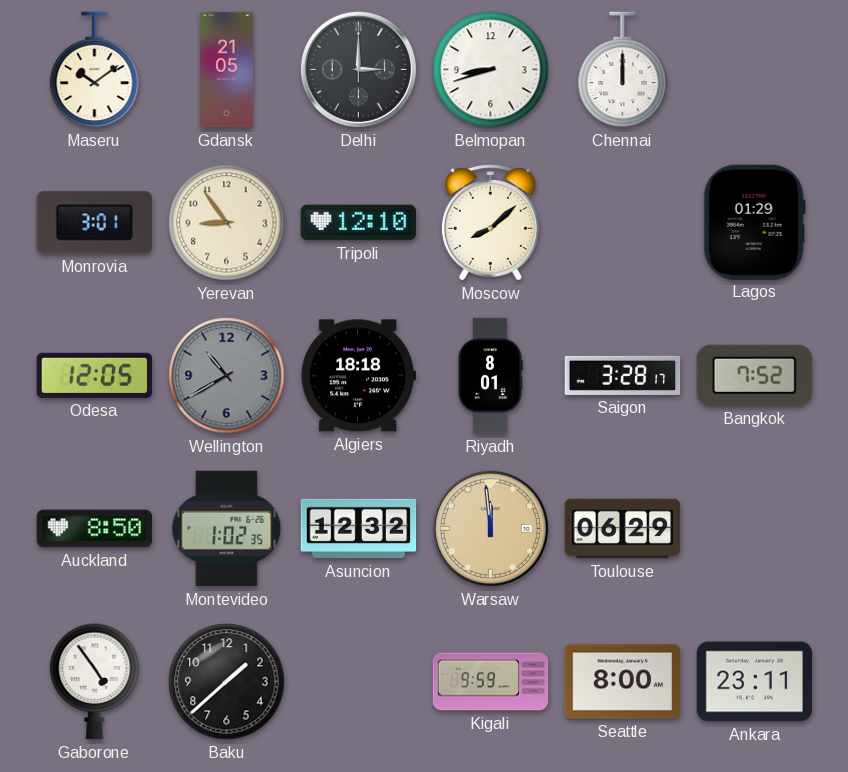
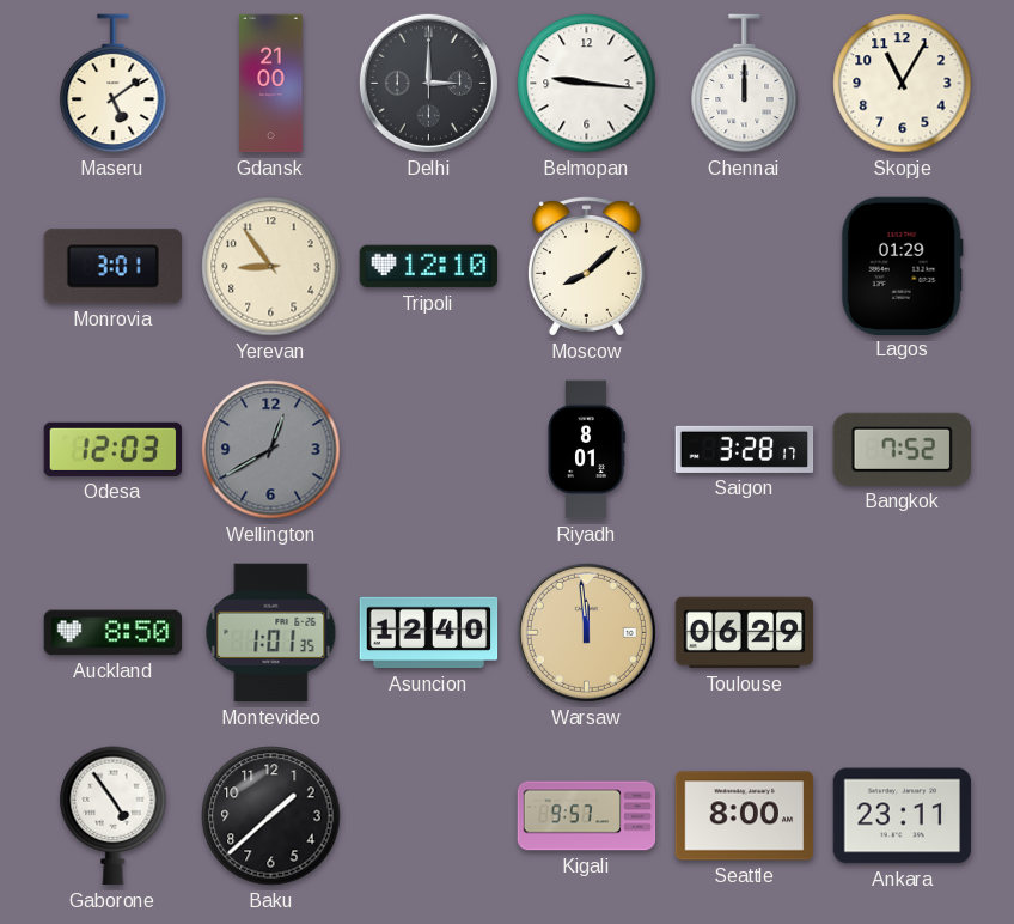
Maseru: 10:09 -> 5:09
Gdansk: 21:05 -> 21:00
Belmopan: 8:42 -> 9:16
Skopje: none -> 11:05
Odesa: 12:05 -> 12:03
Wellington: 10:40 -> 12:40
Algiers: 18:18 -> none
Montevideo: 1:02 -> 1:01
Asuncion: 12:32 -> 12:40
Kigali: 9:59 -> 9:57
